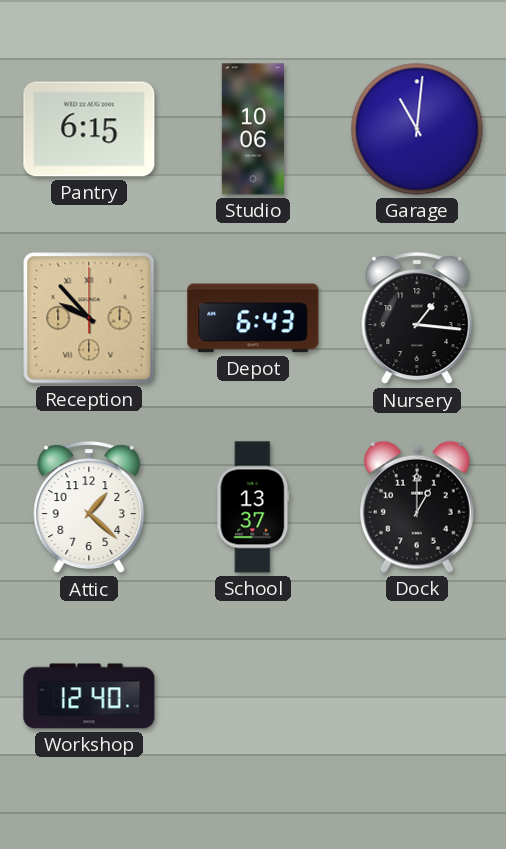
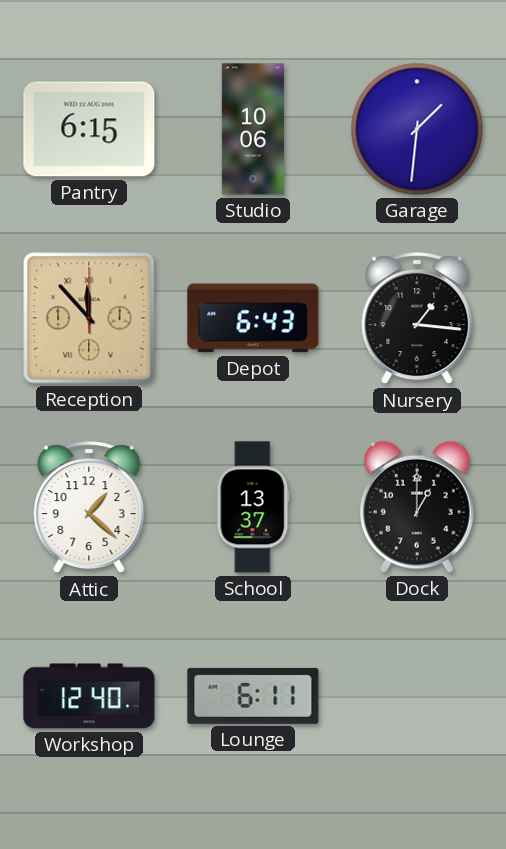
Garage: 11:01 -> 1:31
Reception: 9:53 -> 11:53
Lounge: none -> 6:11
